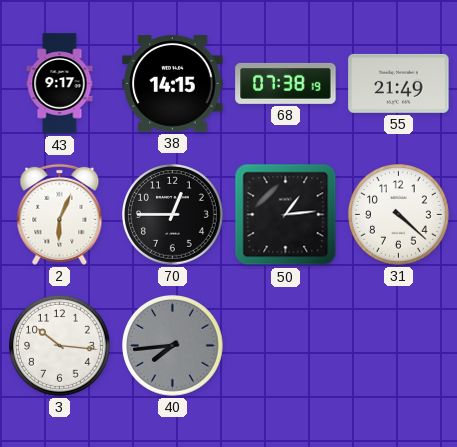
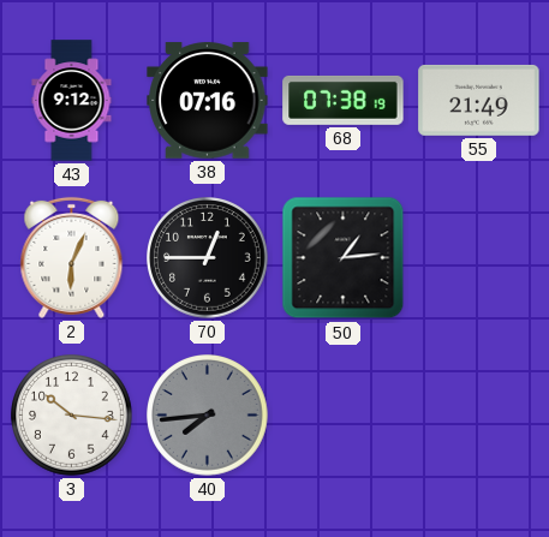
43: 9:17 -> 9:12
38: 14:15 -> 07:16
31: 4:22 -> none
